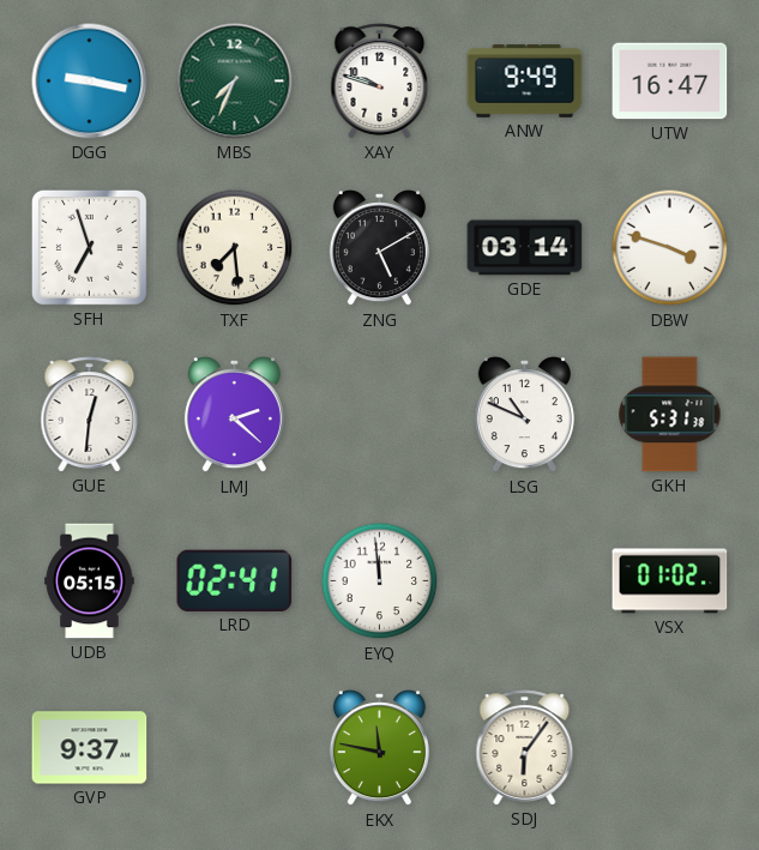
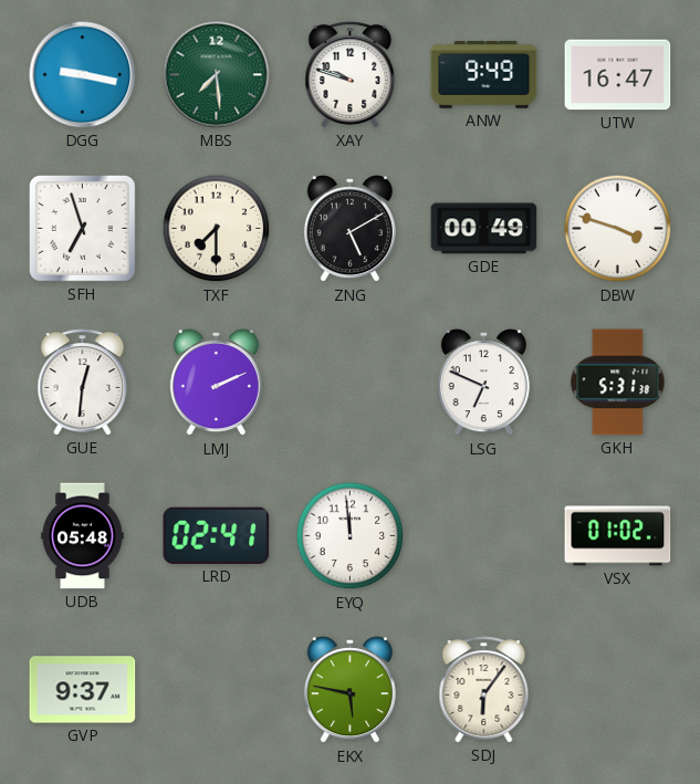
MBS: 7:34 -> 7:29
TXF: 7:29 -> 7:30
GDE: 03:14 -> 00:49
LMJ: 2:22 -> 2:11
LSG: 10:49 -> 6:49
UDB: 05:15 -> 05:48
EKX: 11:47 -> 5:47
